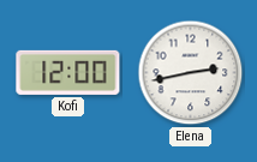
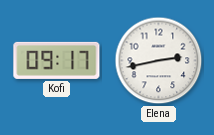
Kofi: 12:00 -> 09:17
